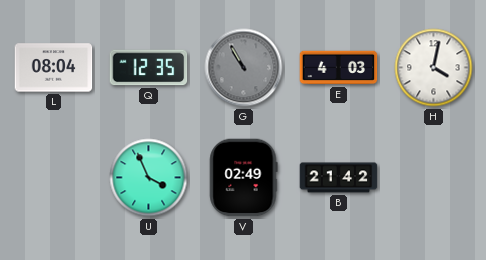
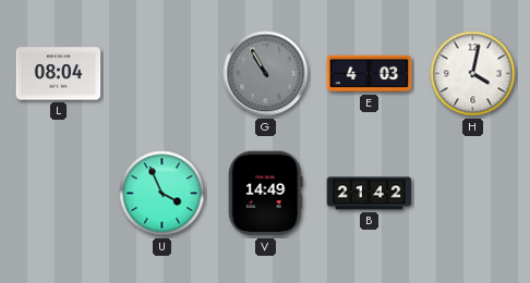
Q: 12:35 -> none
V: 02:49 -> 14:49
